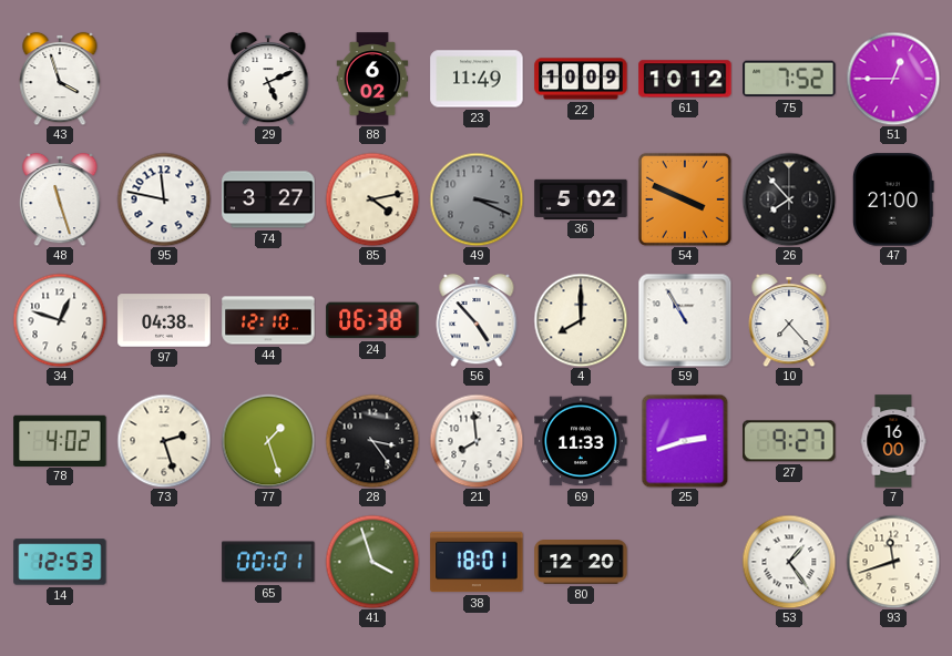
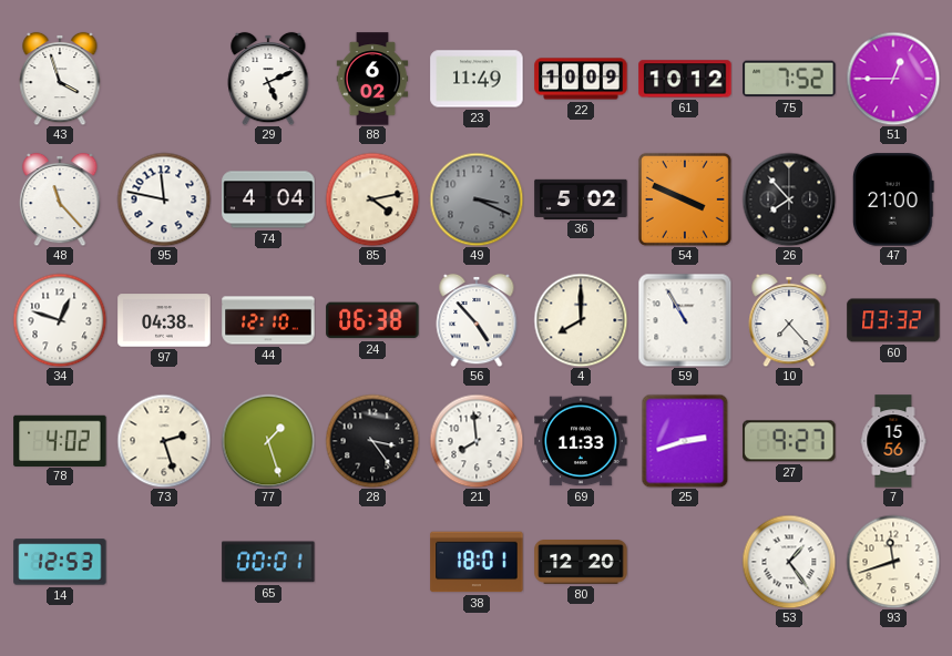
48: 11:27 -> 11:23
74: 3:27 -> 4:04
60: none -> 03:32
7: 16:00 -> 15:56
41: 3:57 -> none
